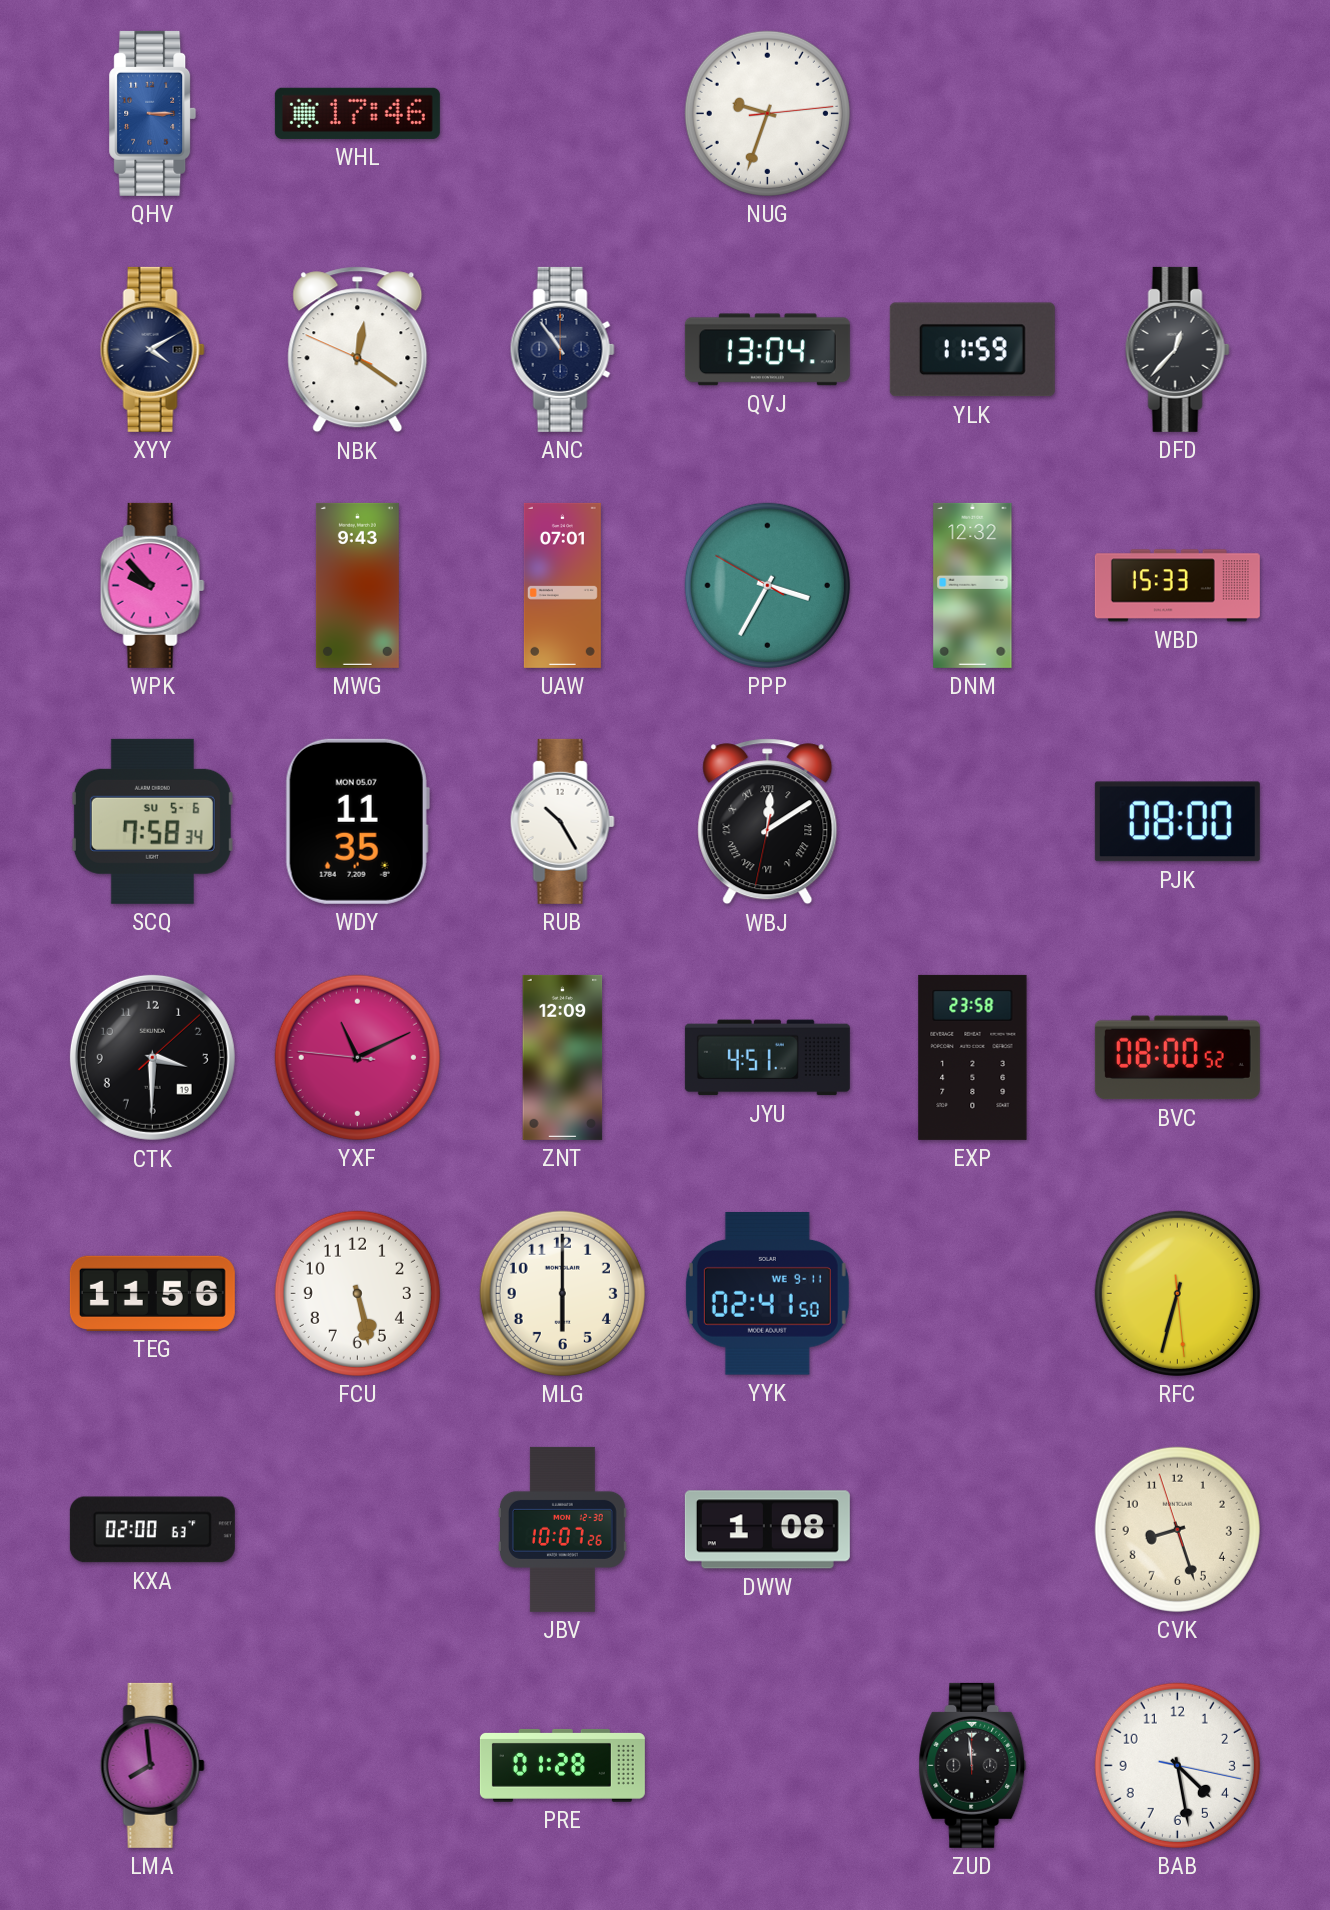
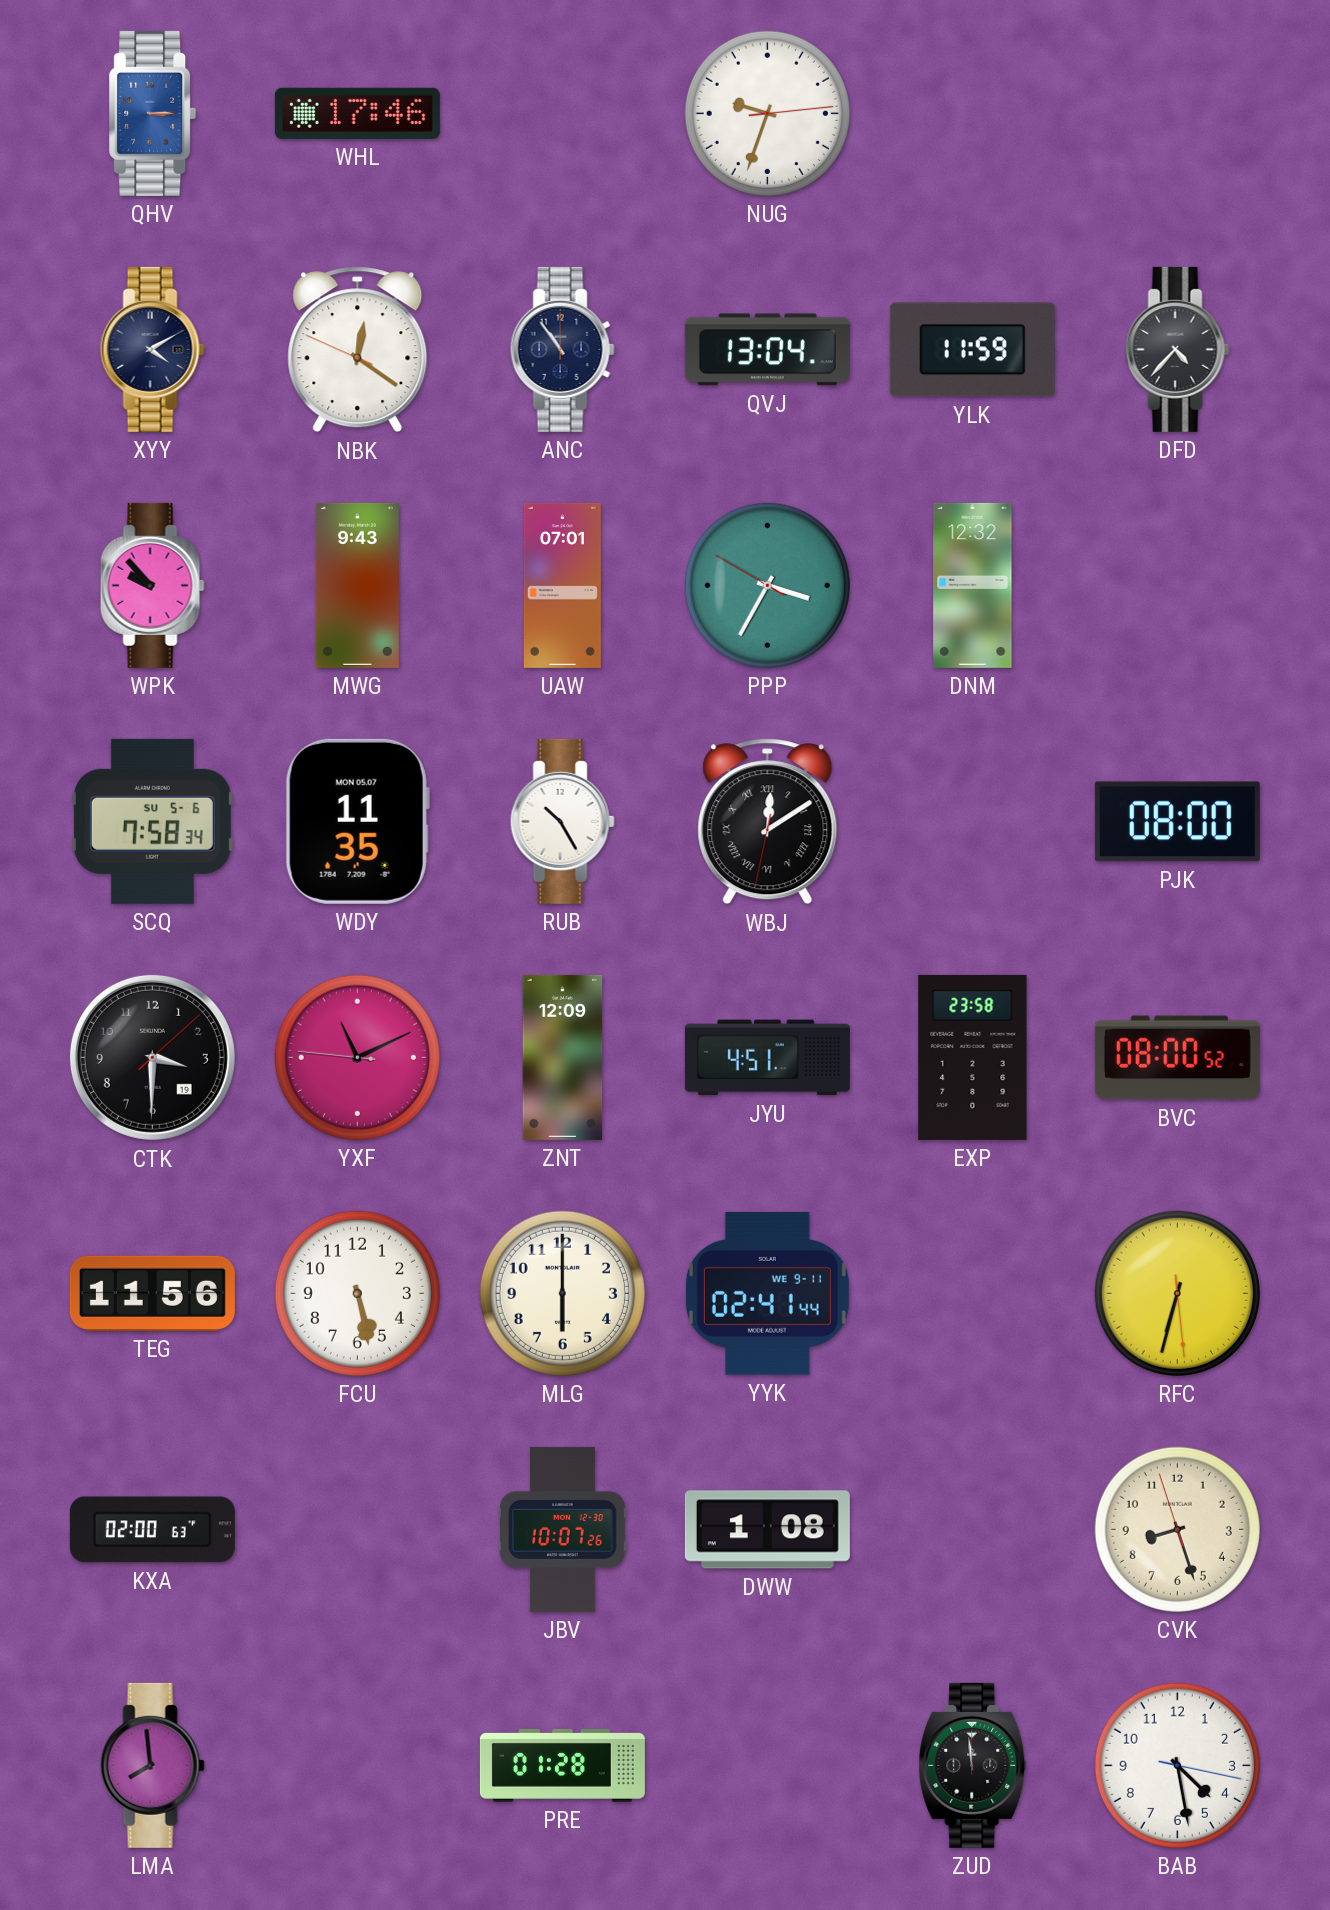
DFD: 12:37 -> 4:37
WBD: 15:33 -> none
YYK: 02:41:50 -> 02:41:44
